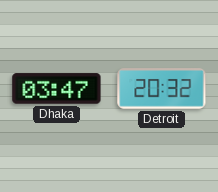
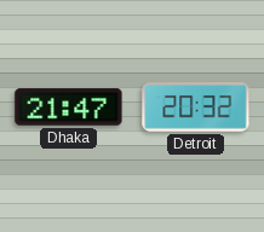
Dhaka: 03:47 -> 21:47
